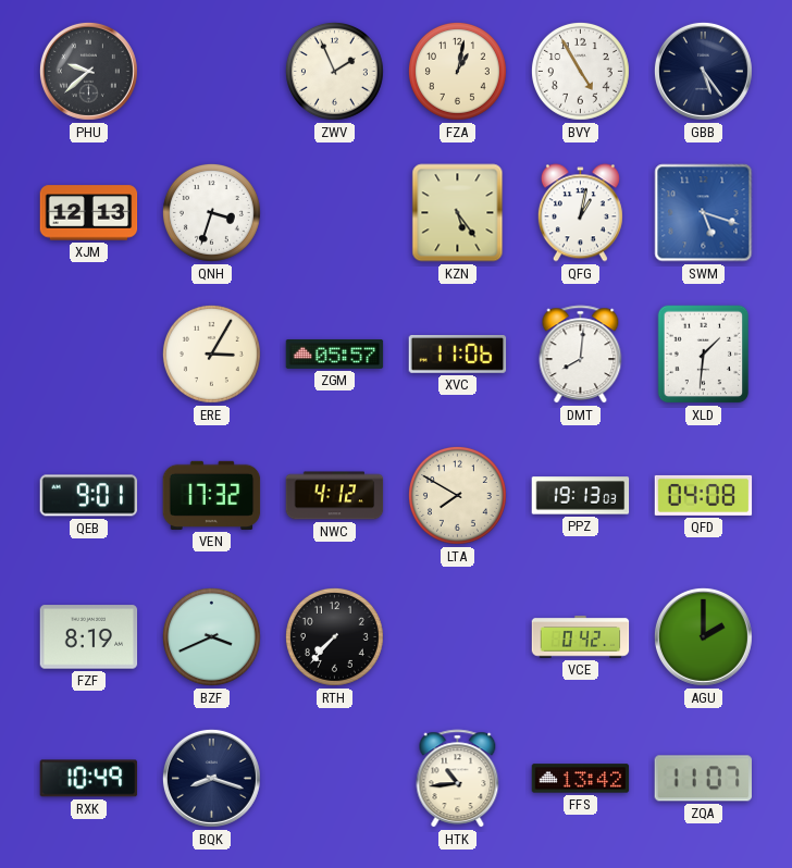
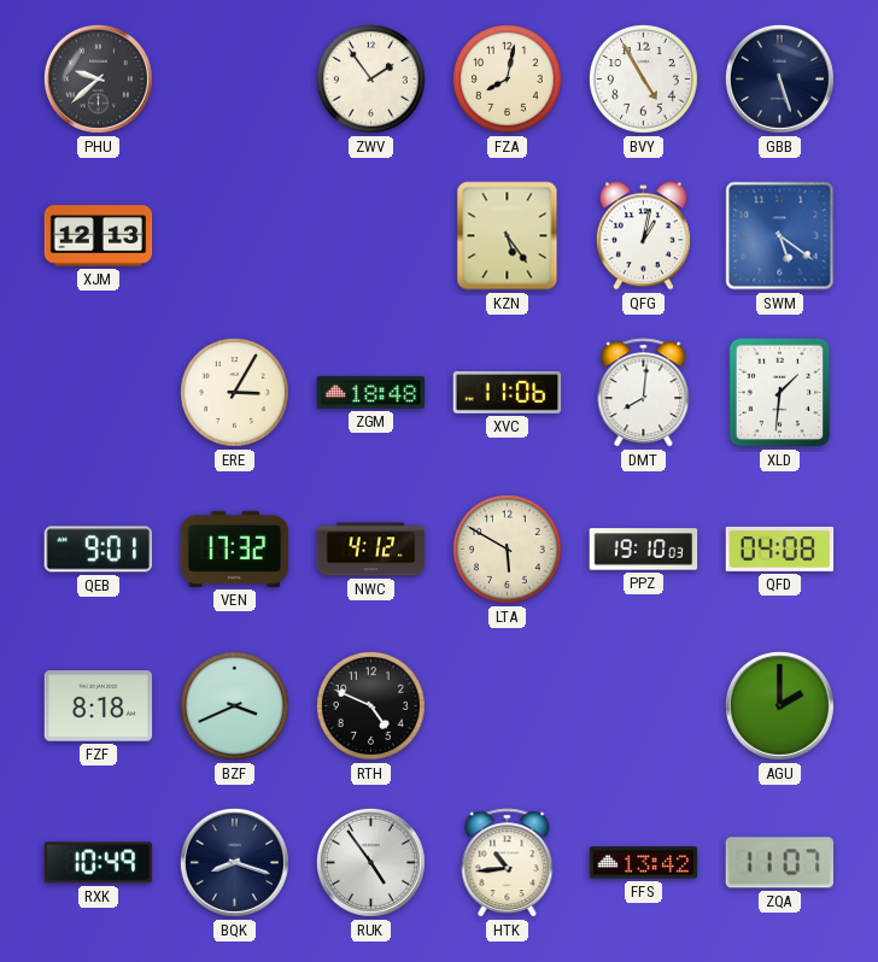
ZWV: 1:56 -> 1:54
FZA: 1:02 -> 8:02
GBB: 5:24 -> 5:27
QNH: 3:33 -> none
SWM: 5:18 -> 5:21
ZGM: 05:57 -> 18:48
LTA: 7:50 -> 5:50
PPZ: 19:13 -> 19:10
FZF: 8:19 -> 8:18
RTH: 7:37 -> 4:49
VCE: 0:42 -> none
RUK: none -> 4:54
